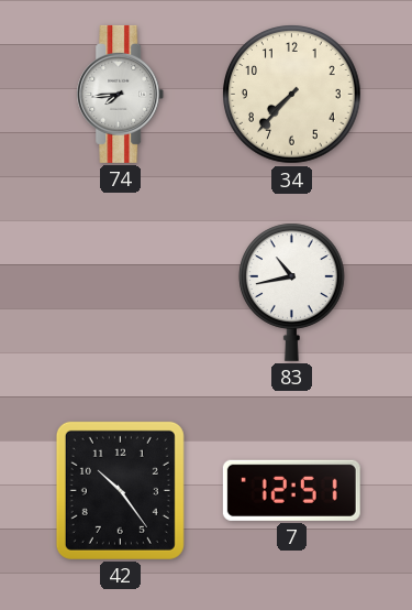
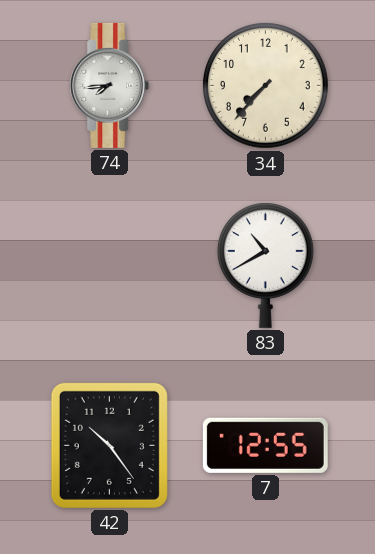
83: 10:43 -> 10:40
7: 12:51 -> 12:55
